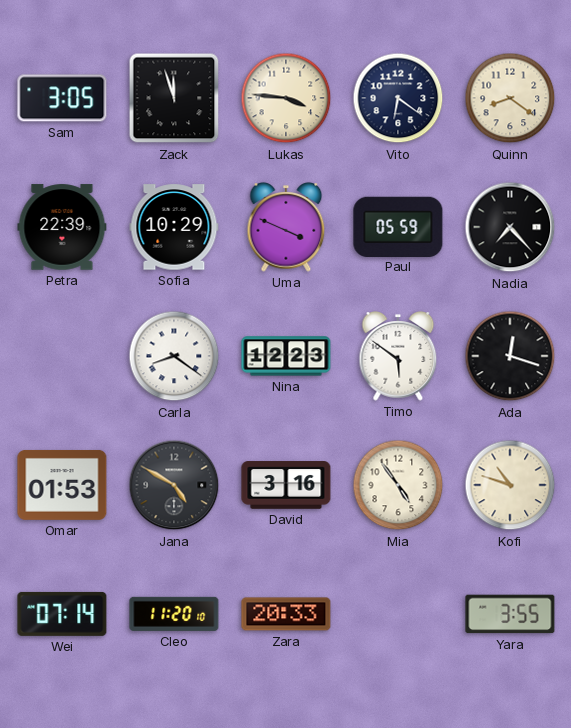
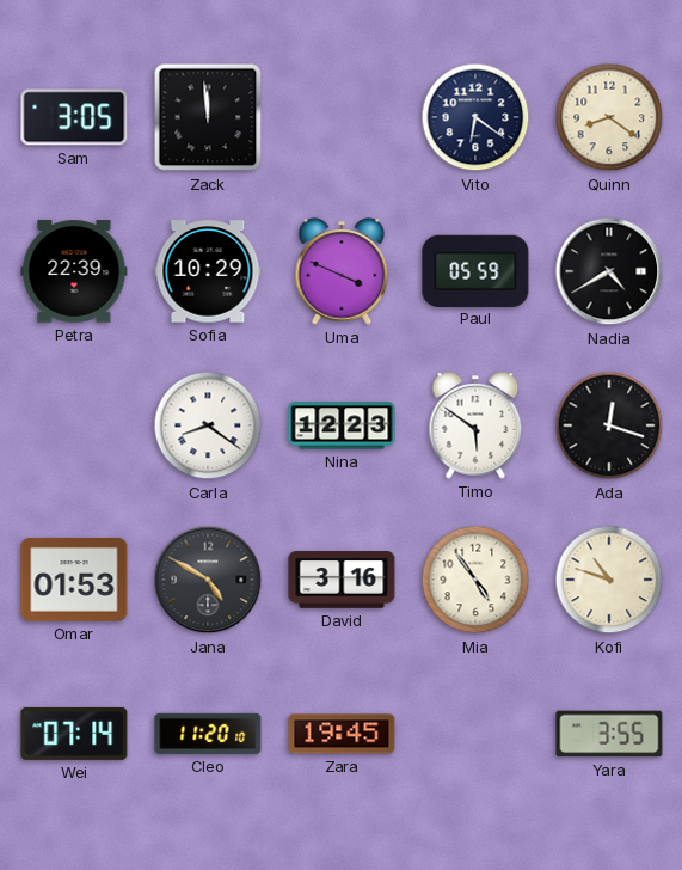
Zack: 11:57 -> 11:59
Lukas: 3:46 -> none
Nadia: 7:23 -> 4:40
Zara: 20:33 -> 19:45
